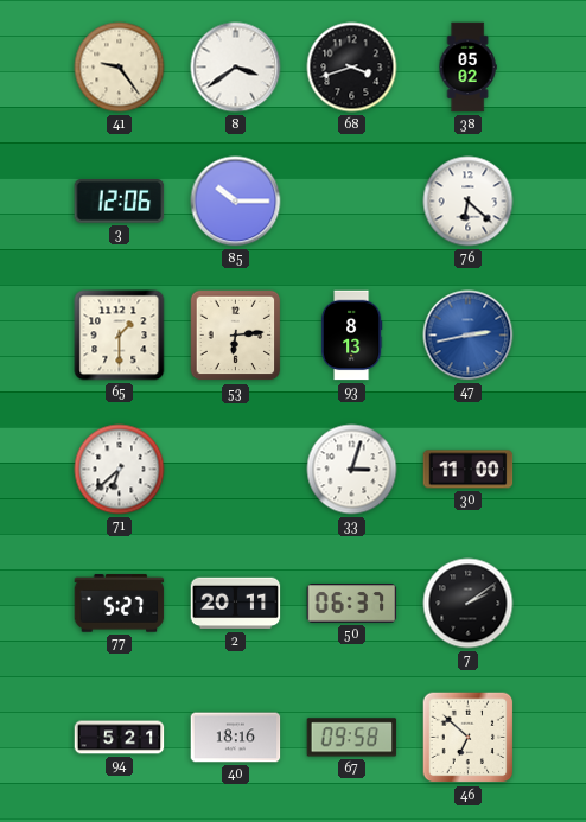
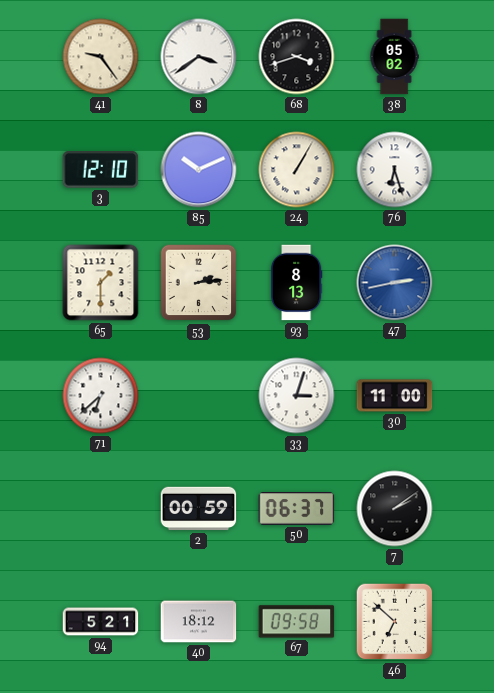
3: 12:06 -> 12:10
85: 10:15 -> 10:11
24: none -> 1:05
76: 6:22 -> 6:27
53: 6:14 -> 2:14
77: 5:27 -> none
2: 20:11 -> 00:59
40: 18:16 -> 18:12
